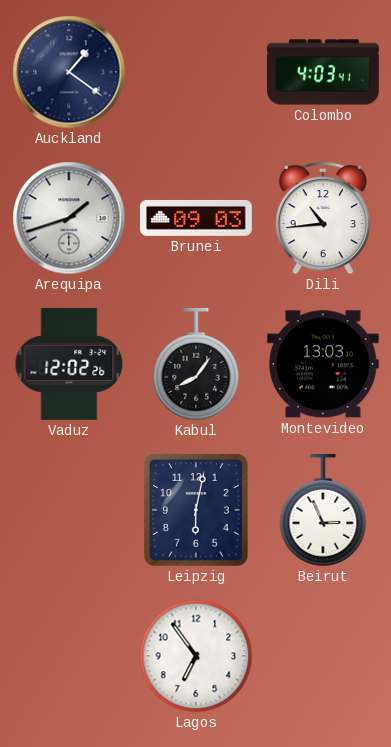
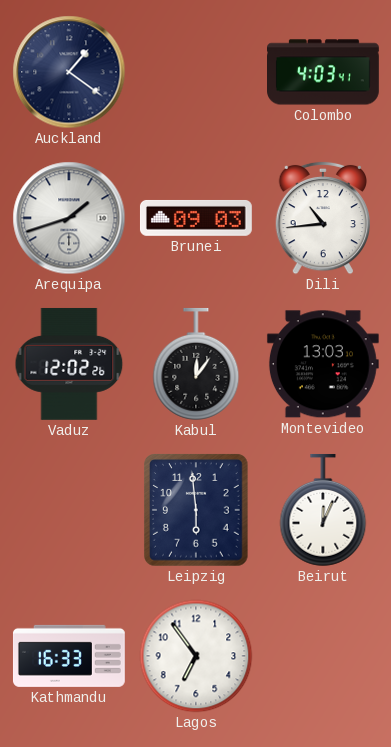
Kabul: 8:06 -> 12:06
Leipzig: 6:02 -> 5:59
Beirut: 2:56 -> 12:04
Kathmandu: none -> 16:33
